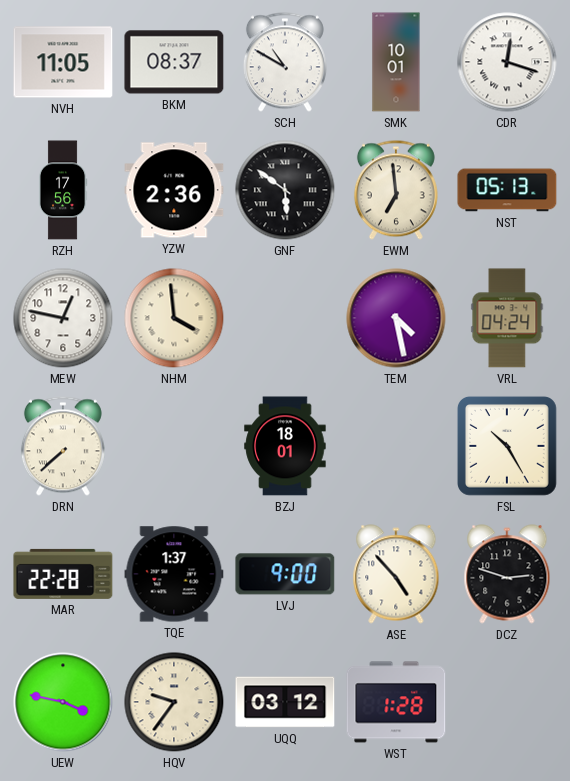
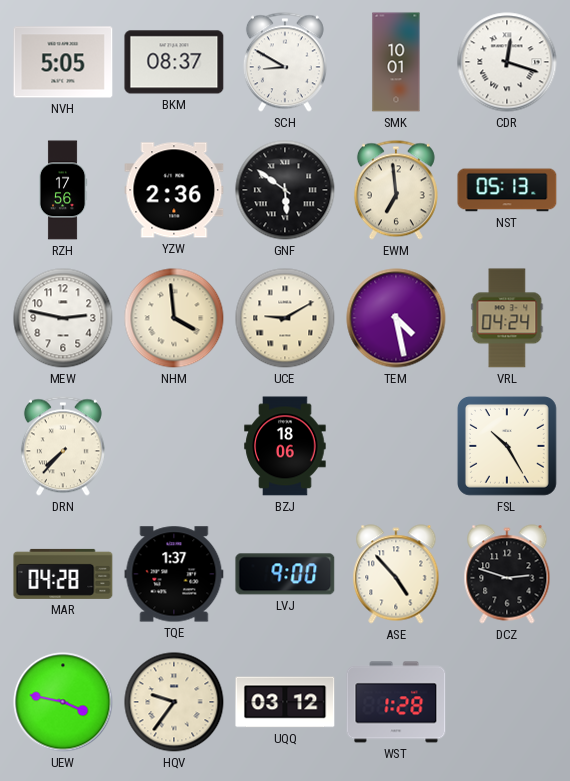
NVH: 11:05 -> 5:05
SCH: 10:50 -> 8:50
MEW: 12:47 -> 2:47
UCE: none -> 9:10
DRN: 7:38 -> 7:37
BZJ: 18:01 -> 18:06
MAR: 22:28 -> 04:28
